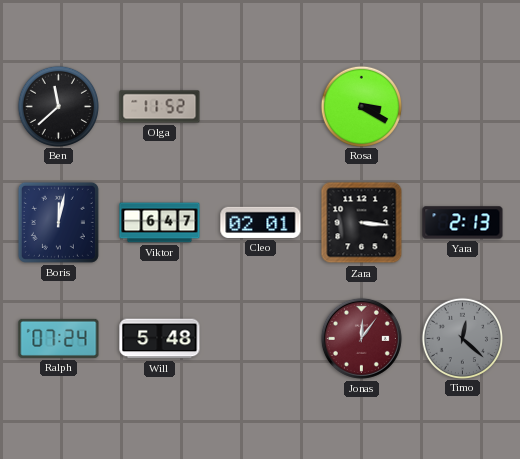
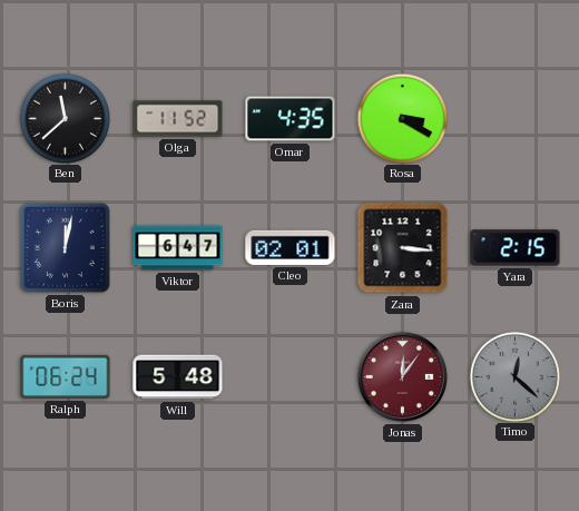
Omar: none -> 4:35
Yara: 2:13 -> 2:15
Ralph: 07:24 -> 06:24
